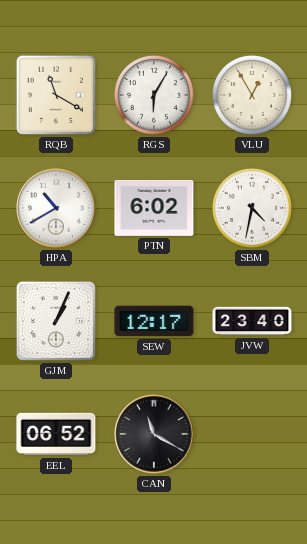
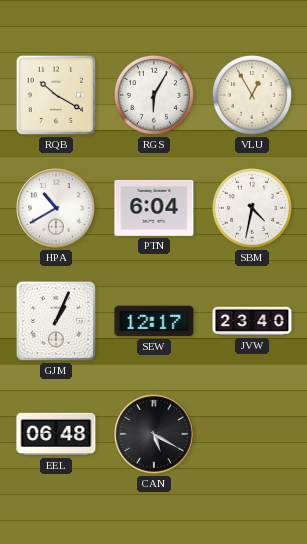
RQB: 11:20 -> 10:20
PTN: 6:02 -> 6:04
EEL: 06:52 -> 06:48
CAN: 11:20 -> 5:20
